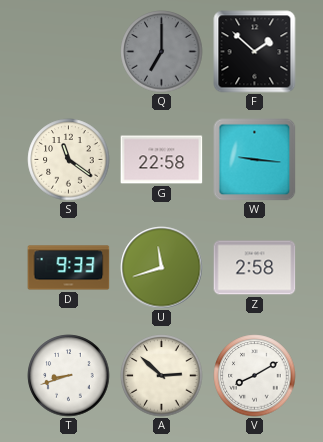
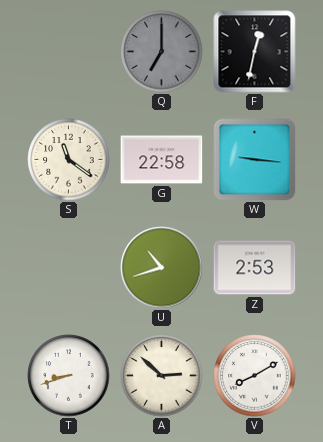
F: 1:52 -> 12:32
D: 9:33 -> none
U: 11:42 -> 10:42
Z: 2:58 -> 2:53
